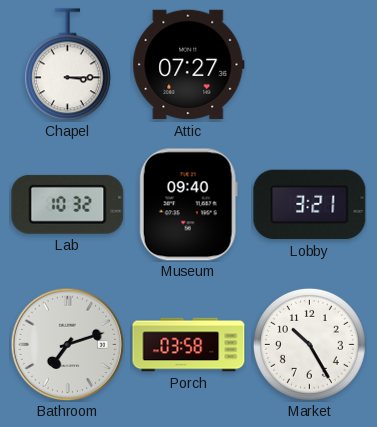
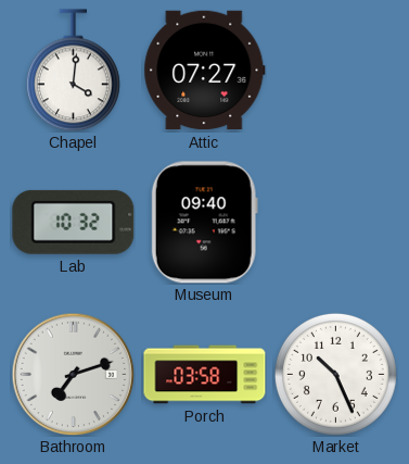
Chapel: 3:15 -> 4:01
Lobby: 3:21 -> none
Market: 10:25 -> 10:26
